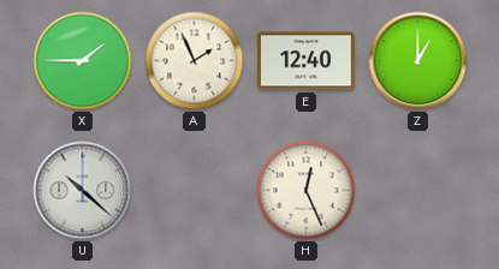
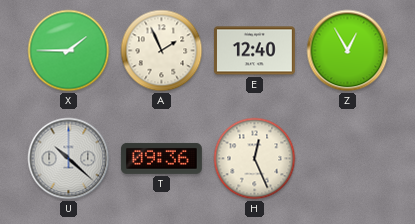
Z: 1:00 -> 12:55
T: none -> 09:36
